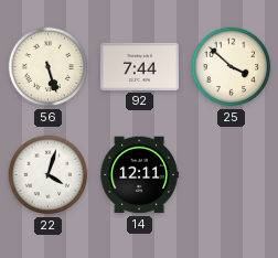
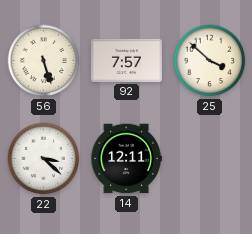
92: 7:44 -> 7:57
22: 4:03 -> 3:22
